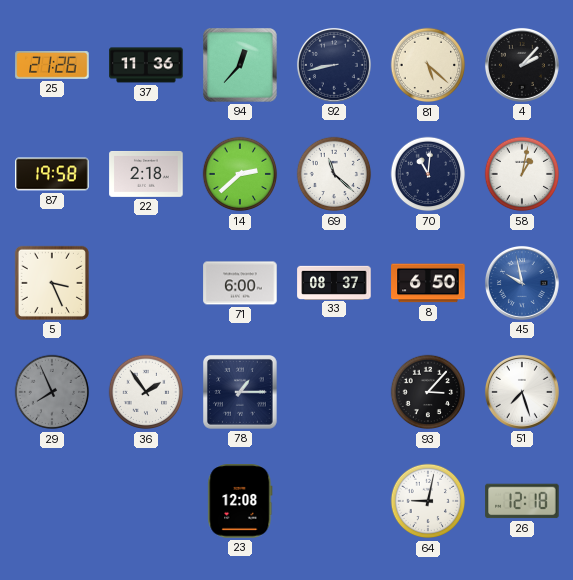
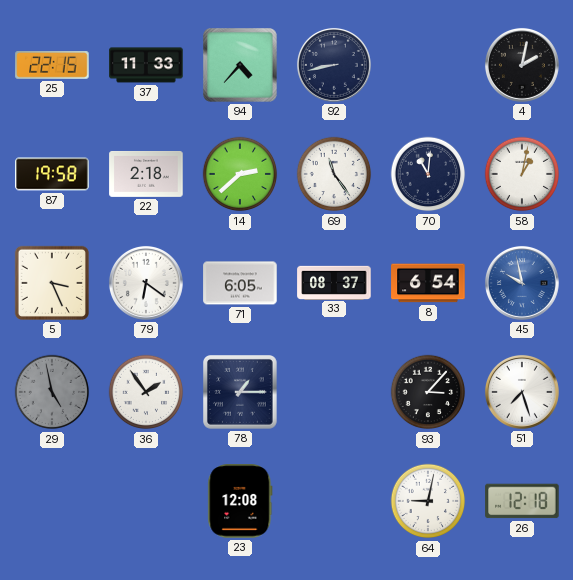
25: 21:26 -> 22:15
37: 11:36 -> 11:33
94: 12:37 -> 4:37
81: 5:22 -> none
4: 2:07 -> 2:02
69: 11:22 -> 11:24
79: none -> 6:21
71: 6:00 -> 6:05
8: 6:50 -> 6:54
29: 7:56 -> 4:58
